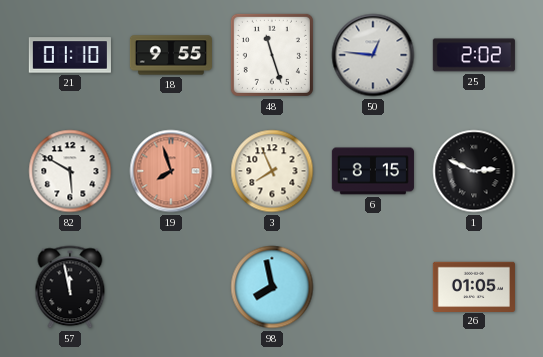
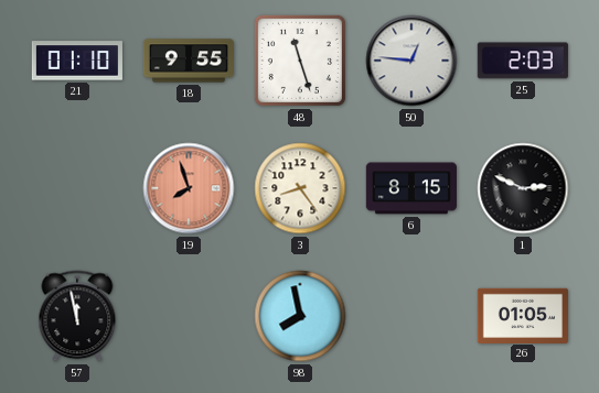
25: 2:02 -> 2:03
82: 5:50 -> none
3: 7:56 -> 8:24
